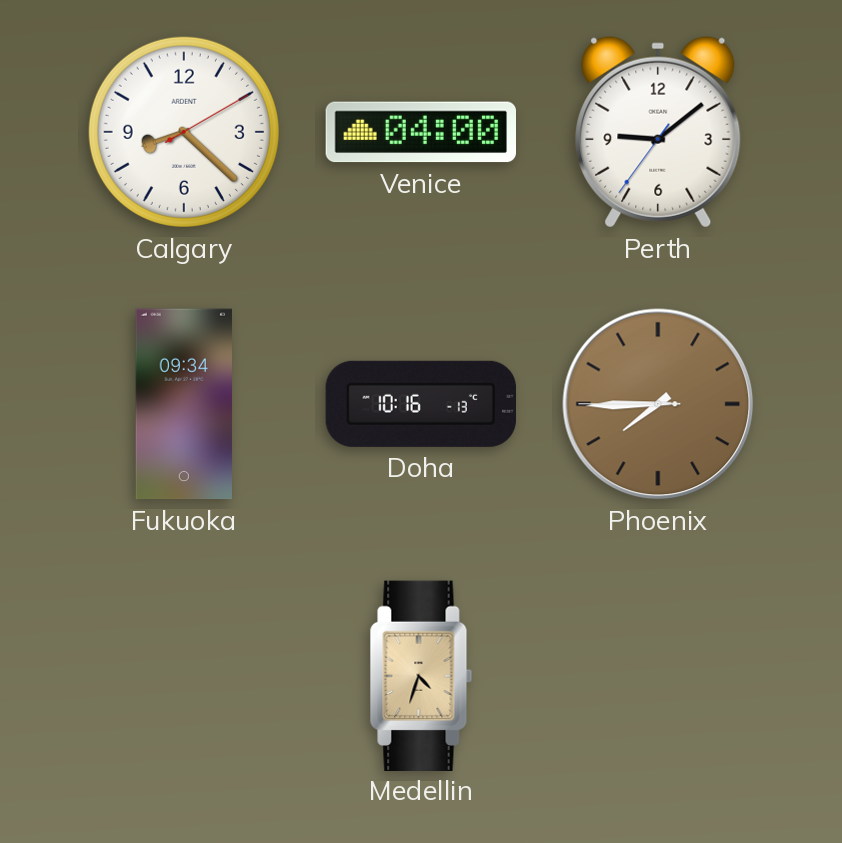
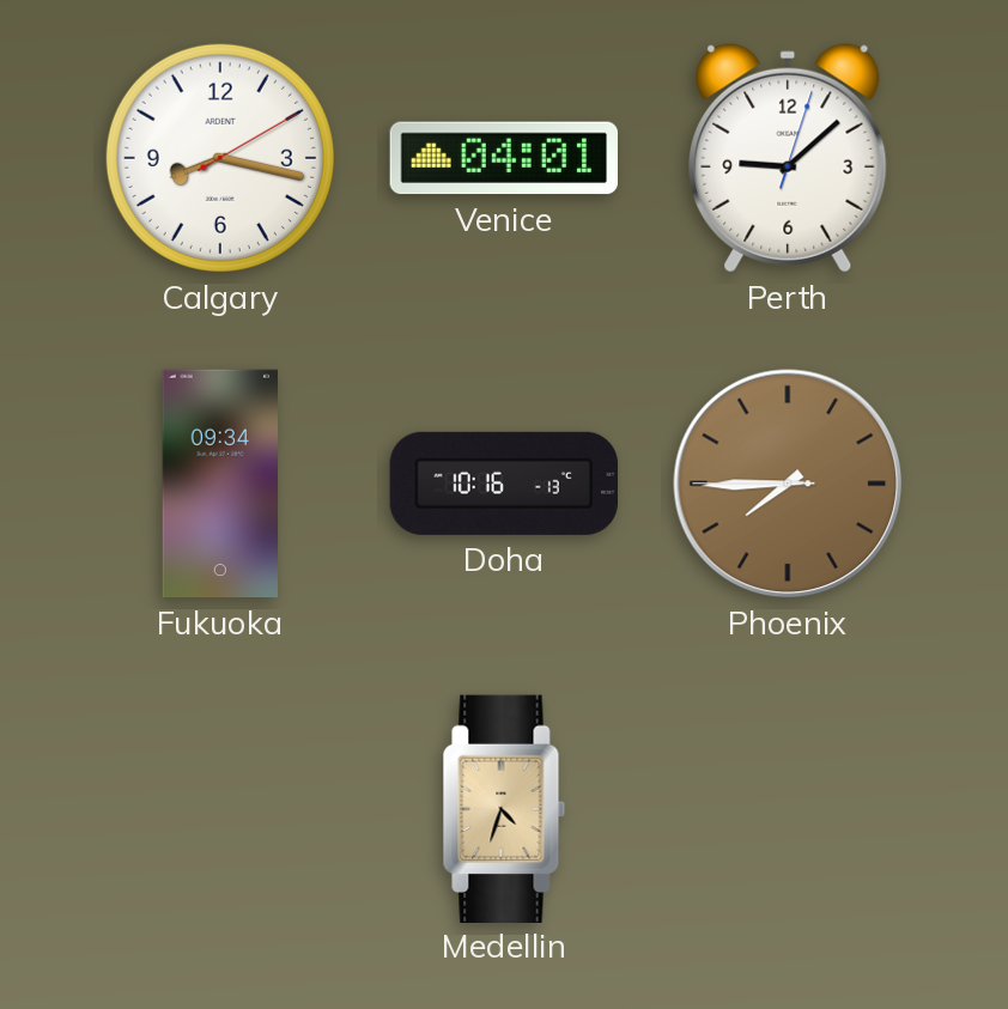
Calgary: 8:22 -> 8:17
Venice: 04:00 -> 04:01
Perth: 9:08:36 -> 9:08:03
